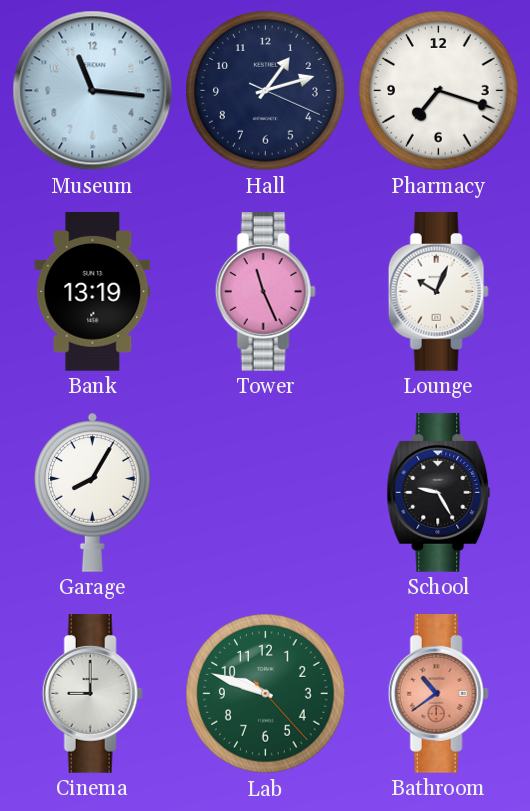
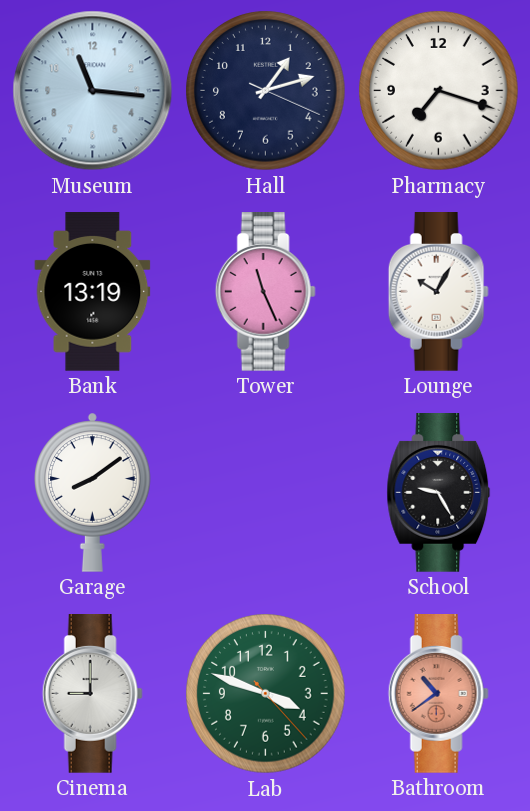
Lounge: 10:04 -> 10:05
Garage: 8:05 -> 8:09
Lab: 9:48 -> 3:48
